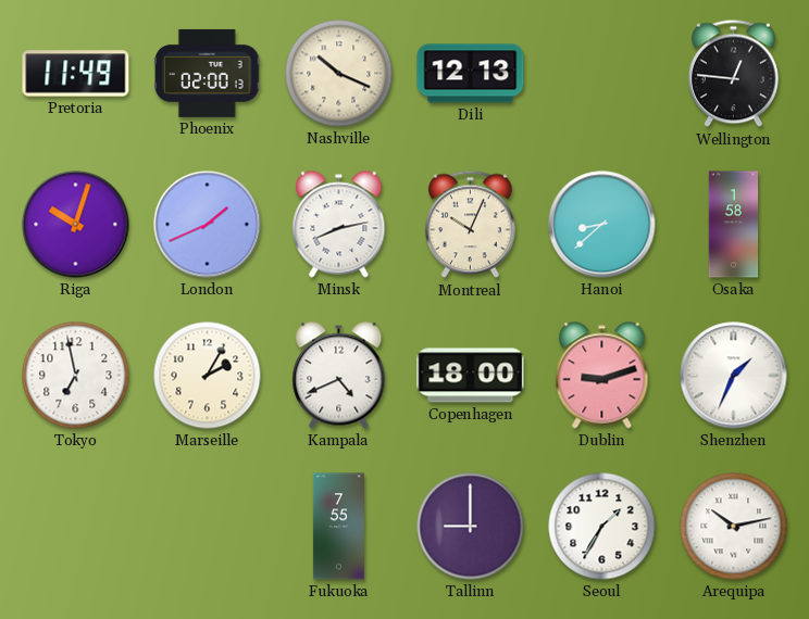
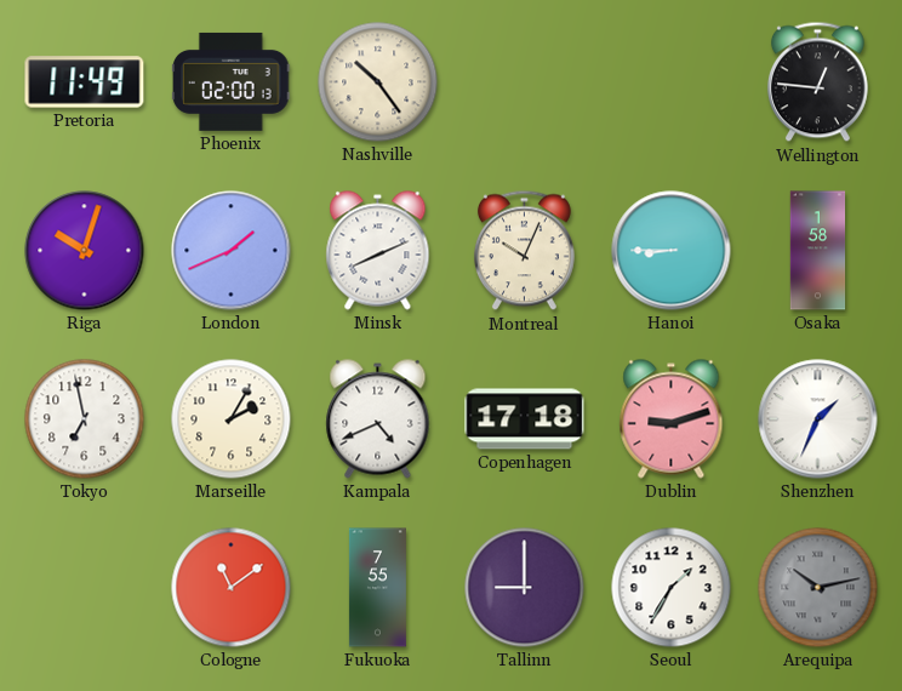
Nashville: 10:19 -> 10:24
Dili: 12:13 -> none
Minsk: 8:13 -> 8:11
Hanoi: 8:38 -> 8:45
Copenhagen: 18:00 -> 17:18
Cologne: none -> 11:09
Arequipa dial: white -> grey
